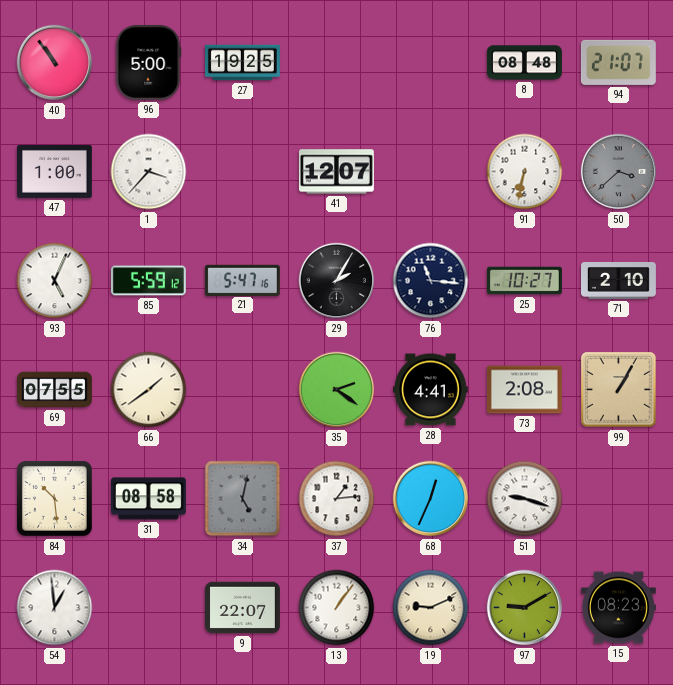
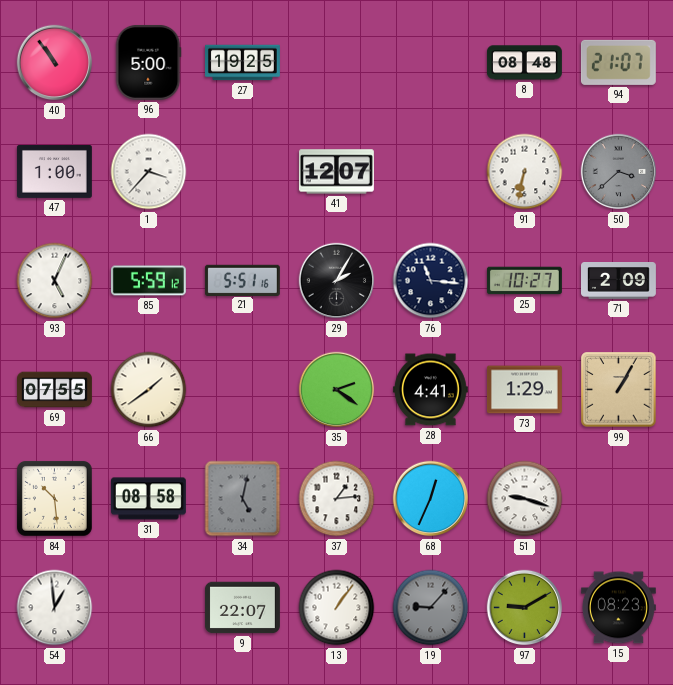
21: 5:47 -> 5:51
71: 2:10 -> 2:09
73: 2:08 -> 1:29
19: 9:11 -> 9:07
19 dial: cream -> grey
